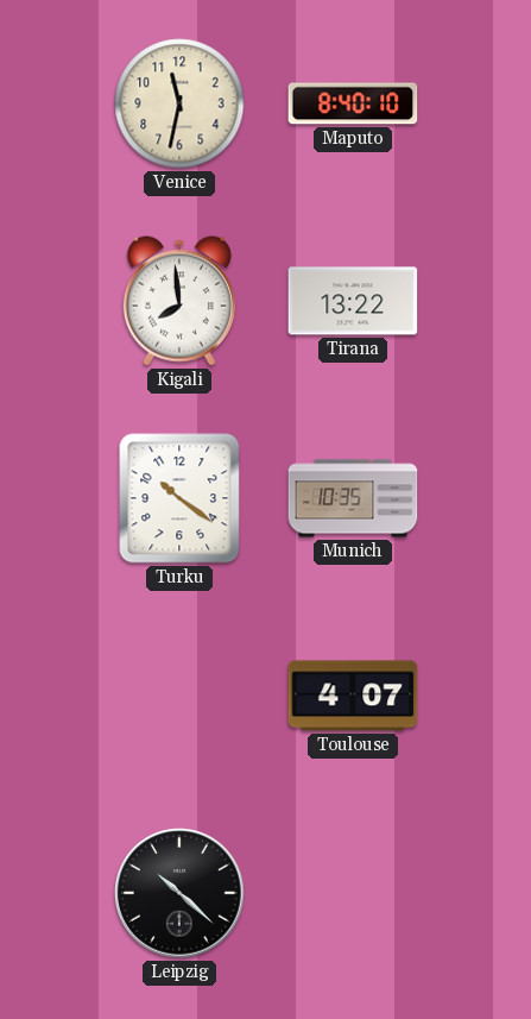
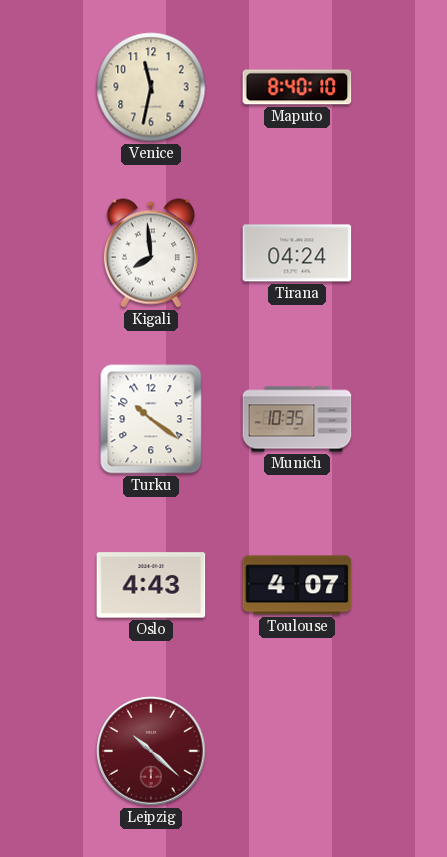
Tirana: 13:22 -> 04:24
Oslo: none -> 4:43
Leipzig dial: black -> burgundy
